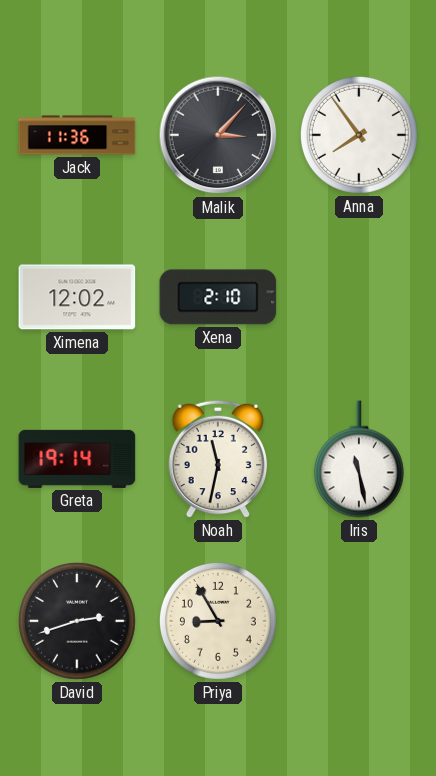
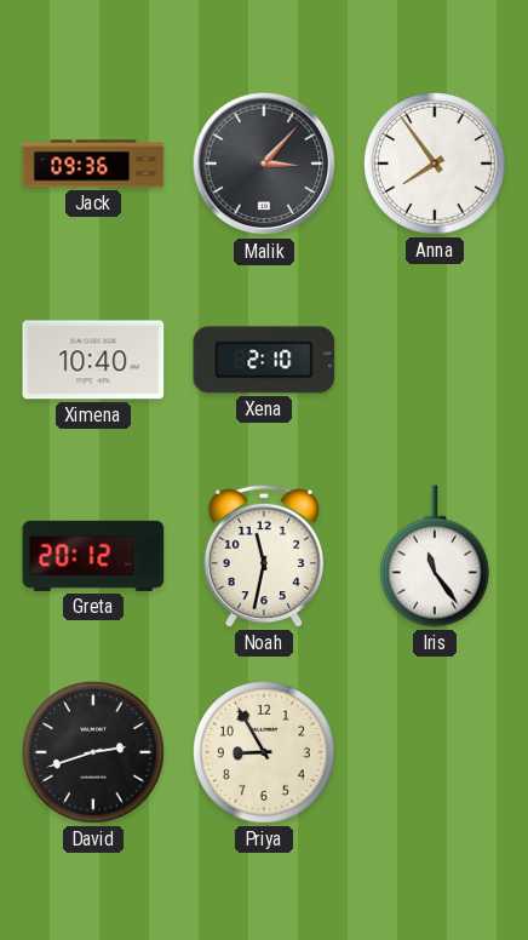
Jack: 11:36 -> 09:36
Ximena: 12:02 -> 10:40
Greta: 19:14 -> 20:12
Iris: 11:28 -> 11:24
